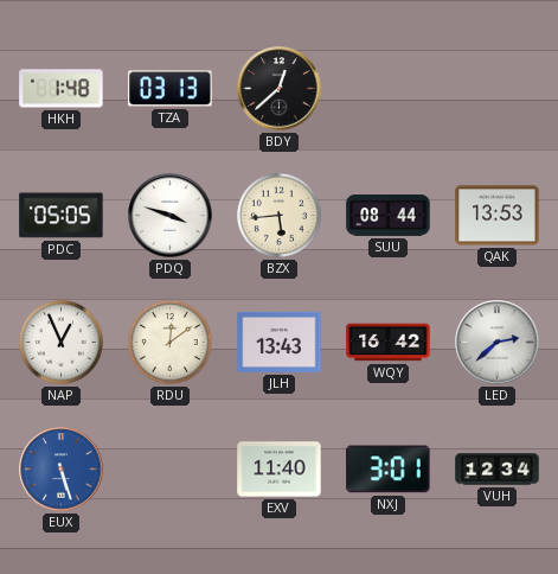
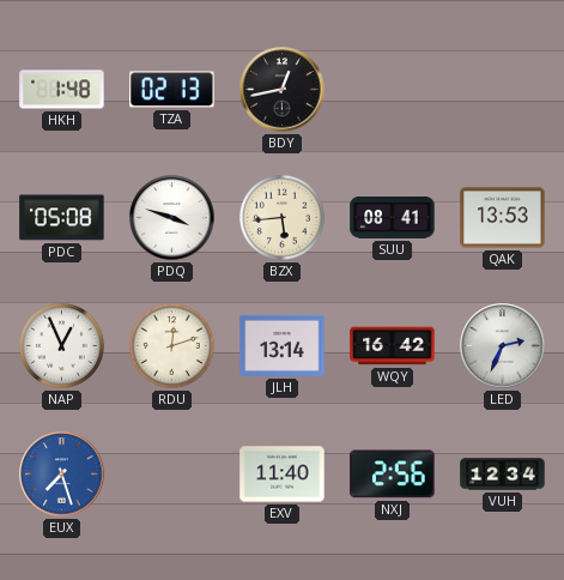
TZA: 03:13 -> 02:13
BDY: 12:38 -> 12:43
PDC: 05:05 -> 05:08
SUU: 08:44 -> 08:41
RDU: 12:09 -> 12:12
JLH: 13:43 -> 13:14
LED: 2:38 -> 2:34
EUX: 5:27 -> 7:27
NXJ: 3:01 -> 2:56
